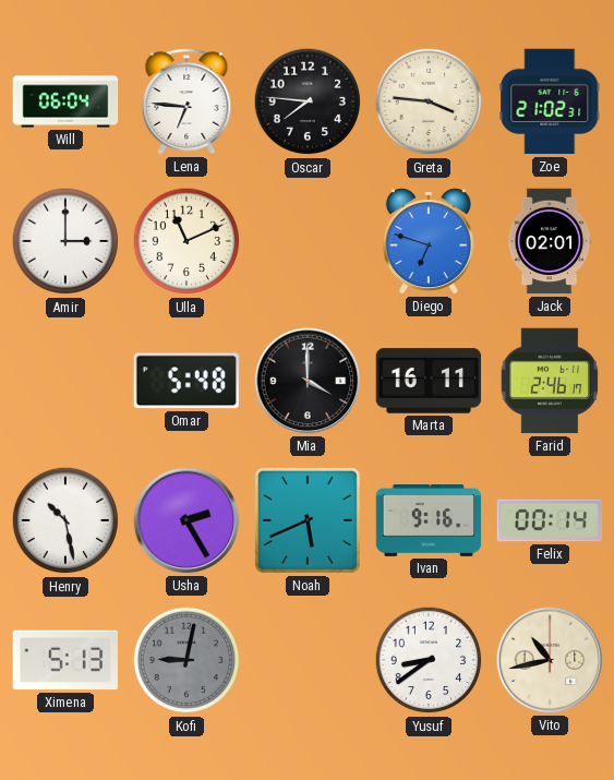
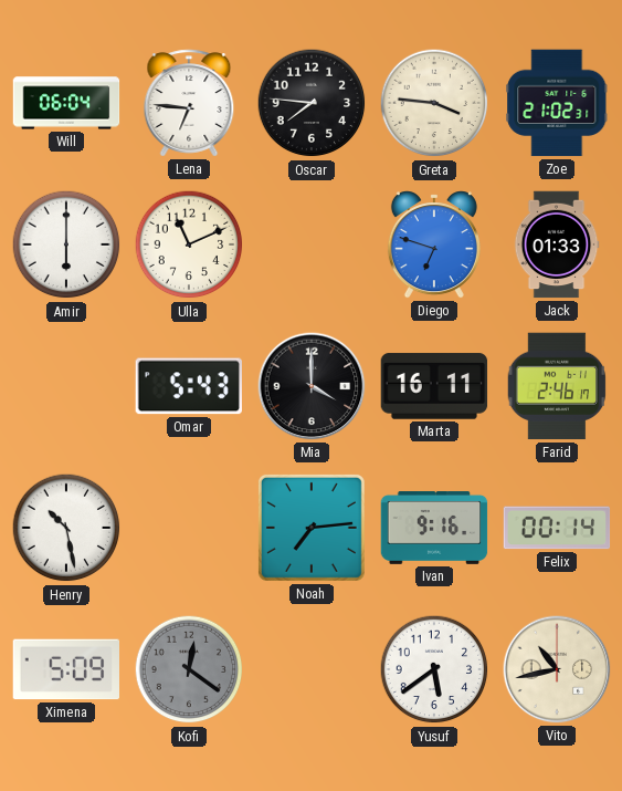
Amir: 3:00 -> 6:00
Jack: 02:01 -> 01:33
Omar: 5:48 -> 5:43
Usha: 2:25 -> none
Noah: 5:41 -> 7:14
Ximena: 5:13 -> 5:09
Kofi: 9:02 -> 12:21
Yusuf: 8:39 -> 5:39
